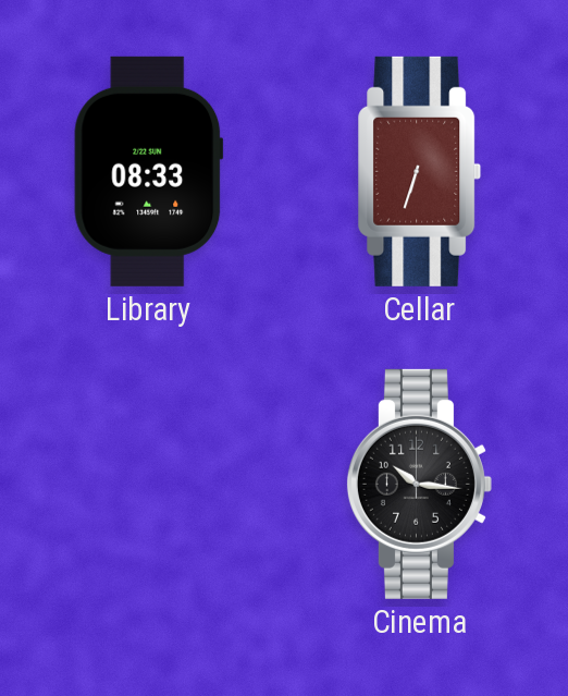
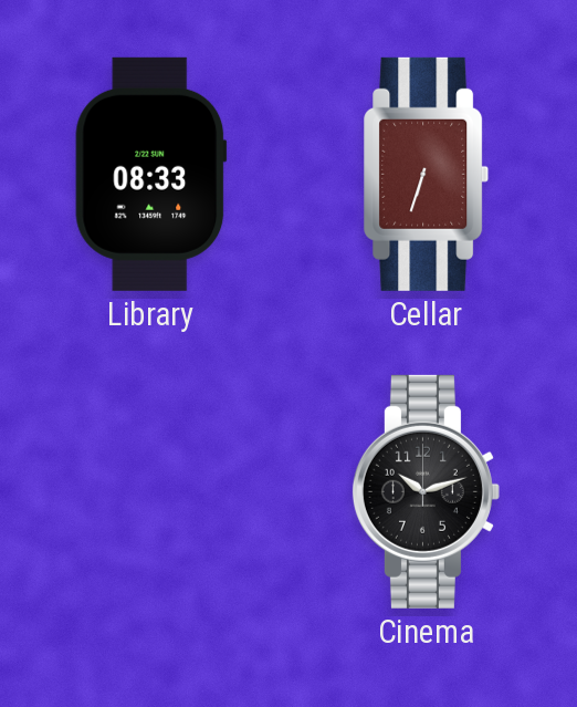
Cinema: 10:16 -> 10:12
